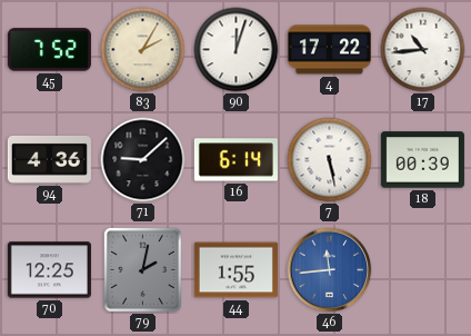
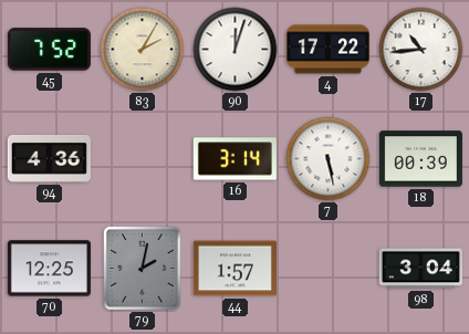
71: 9:08 -> none
16: 6:14 -> 3:14
44: 1:55 -> 1:57
46: 11:44 -> none
98: none -> 3:04
